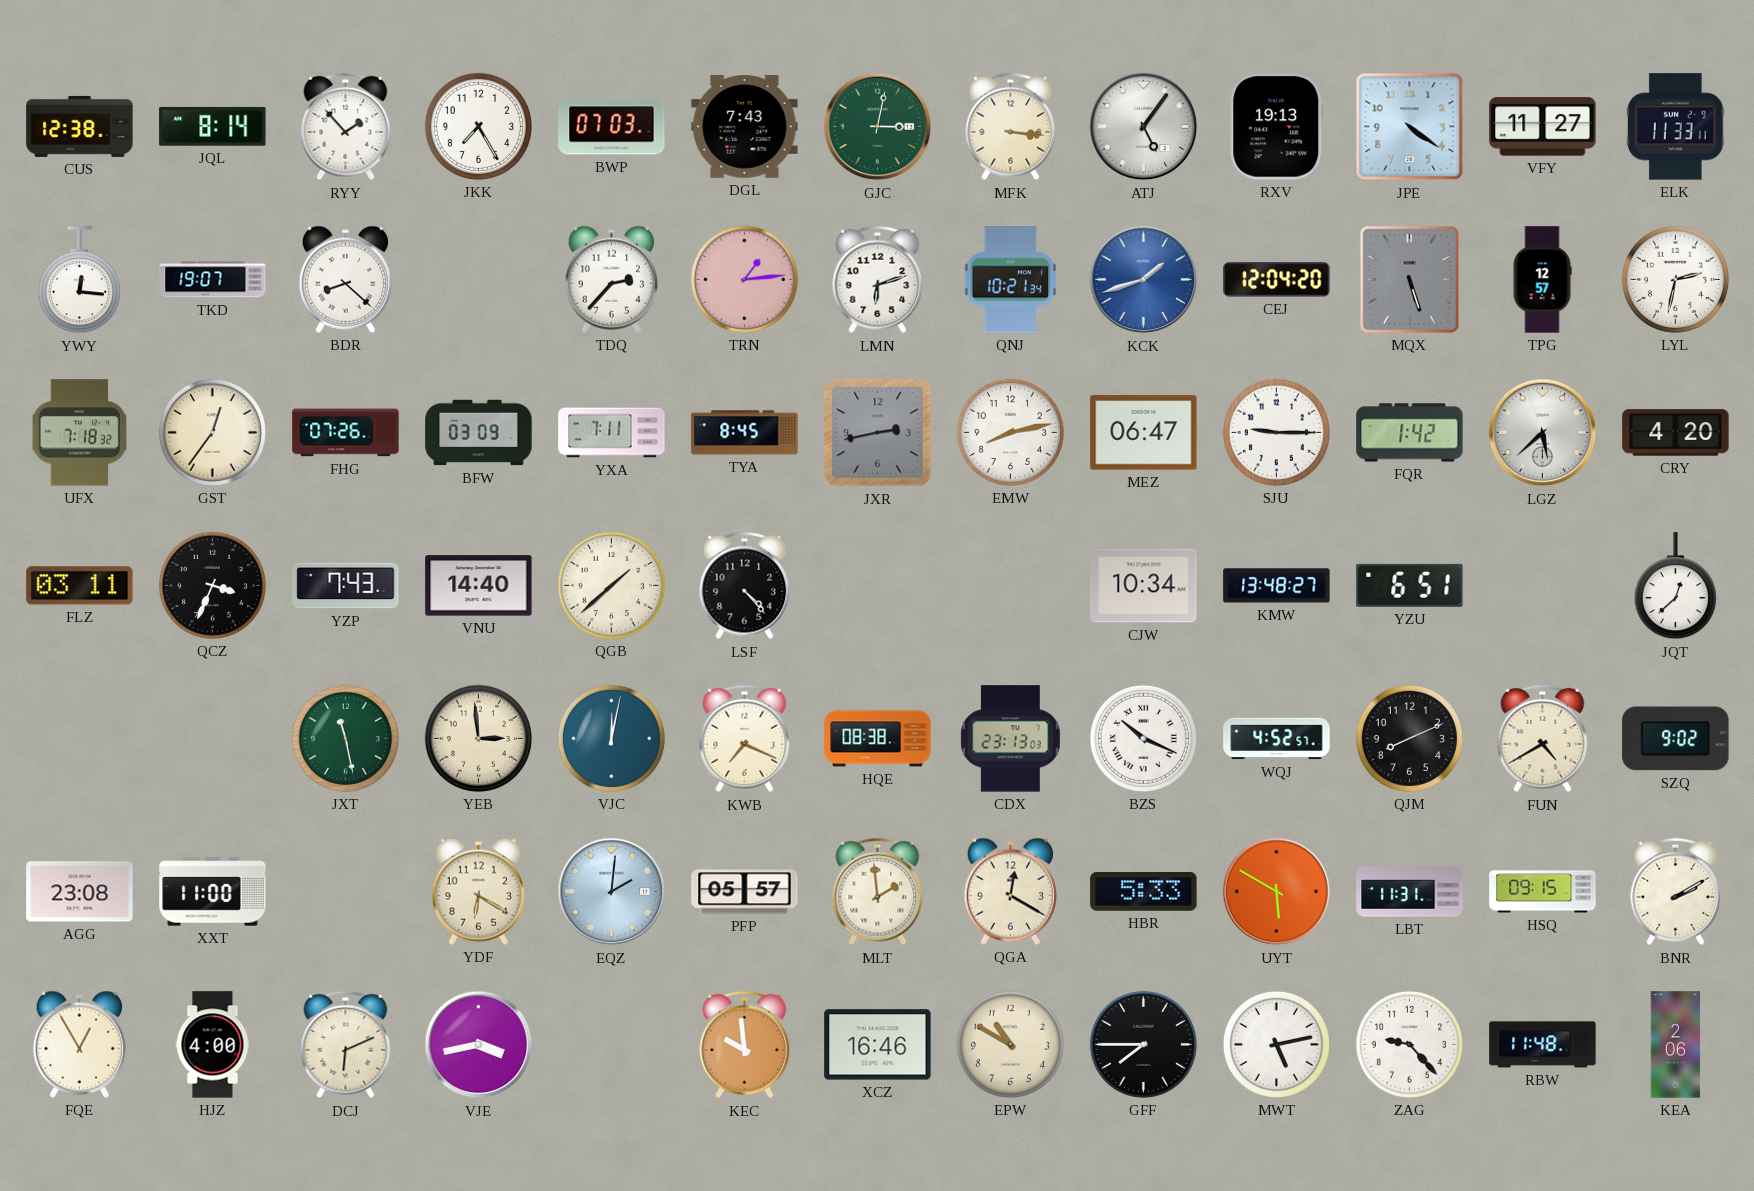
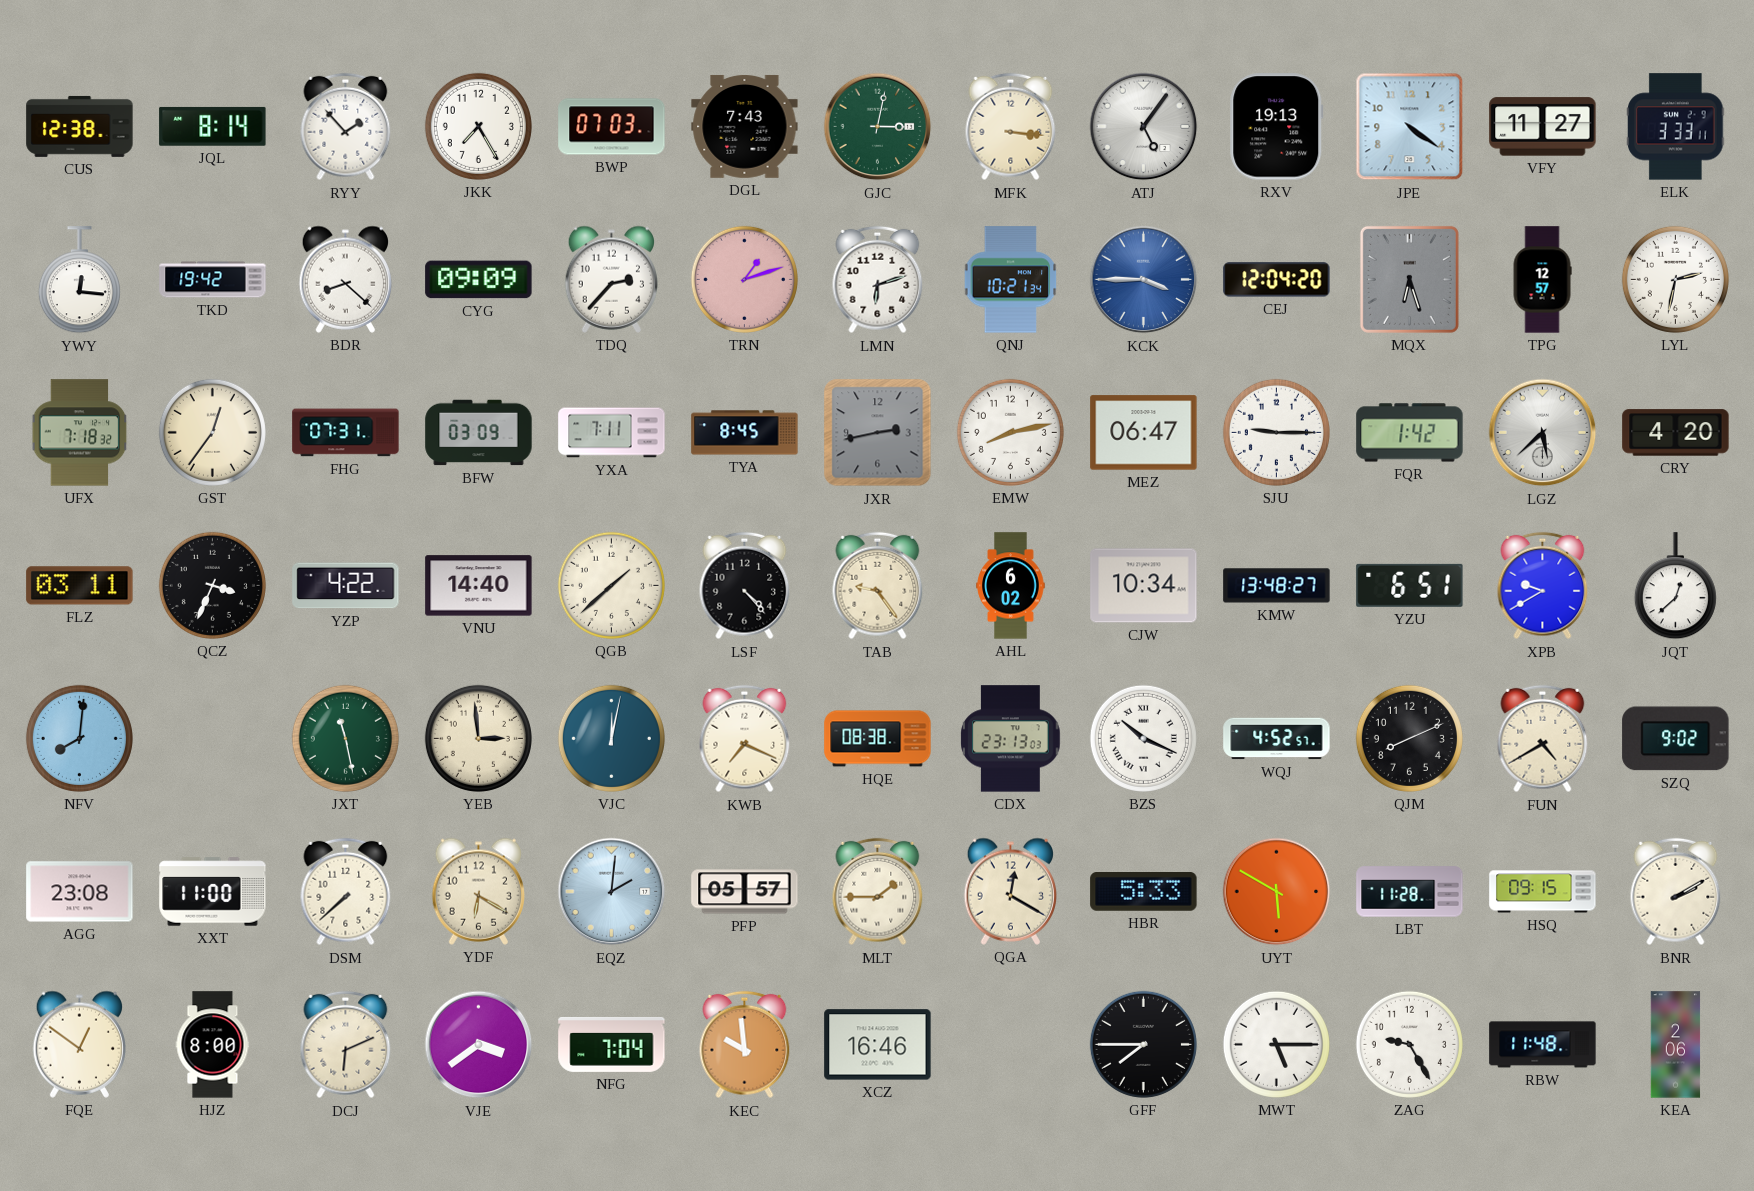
ELK: 11:33 -> 3:33
TKD: 19:07 -> 19:42
CYG: none -> 09:09
TRN: 1:14 -> 1:12
KCK: 1:42 -> 3:45
MQX: 5:27 -> 6:27
FHG: 07:26 -> 07:31
YZP: 7:43 -> 4:22
TAB: none -> 9:24
AHL: none -> 6:02
XPB: none -> 9:40
NFV: none -> 8:01
DSM: none -> 7:38
MLT: 1:59 -> 1:45
LBT: 11:31 -> 11:28
FQE: 12:55 -> 12:51
HJZ: 4:00 -> 8:00
VJE: 3:43 -> 3:39
NFG: none -> 7:04
EPW: 10:50 -> none
MWT: 5:13 -> 5:15
ZAG: 9:23 -> 9:25
